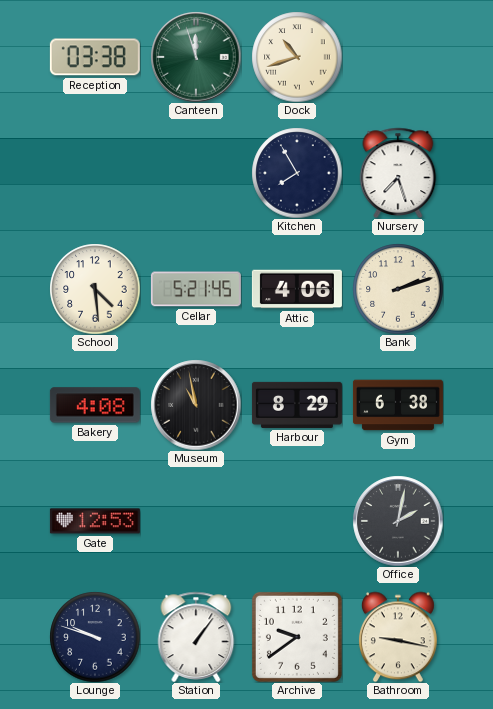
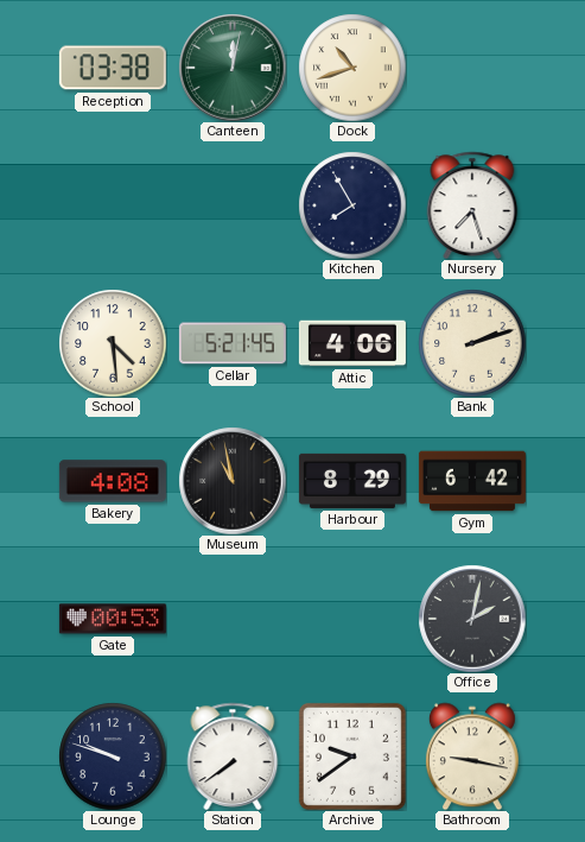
Canteen: 11:57 -> 12:02
Gym: 6:38 -> 6:42
Gate: 12:53 -> 00:53
Station: 1:06 -> 7:39
